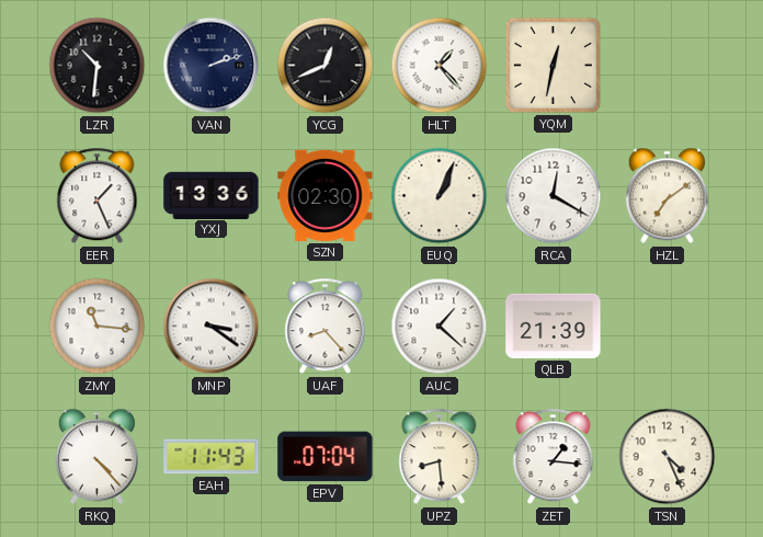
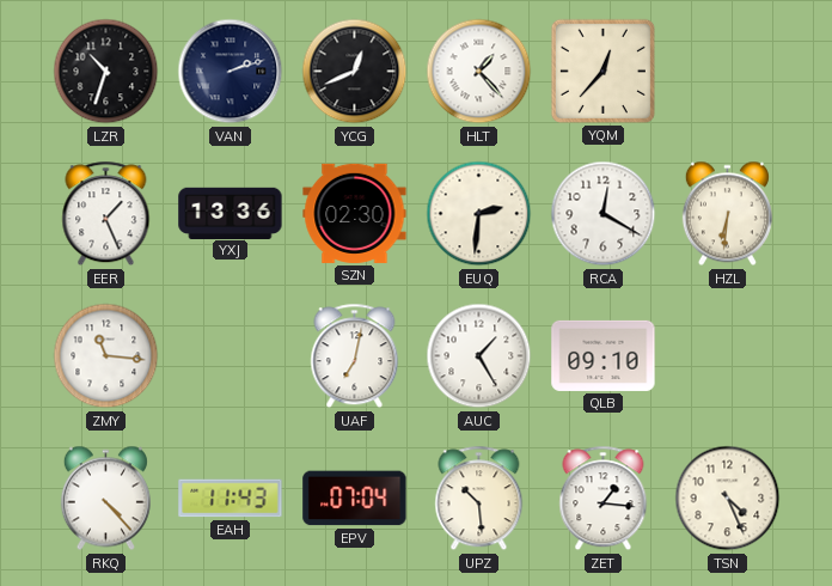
LZR: 10:31 -> 10:33
YQM: 12:32 -> 12:37
EUQ: 1:04 -> 2:31
HZL: 7:09 -> 6:31
MNP: 3:21 -> none
UAF: 8:23 -> 7:02
AUC: 1:22 -> 1:25
QLB: 21:39 -> 09:10
UPZ: 8:29 -> 10:29
